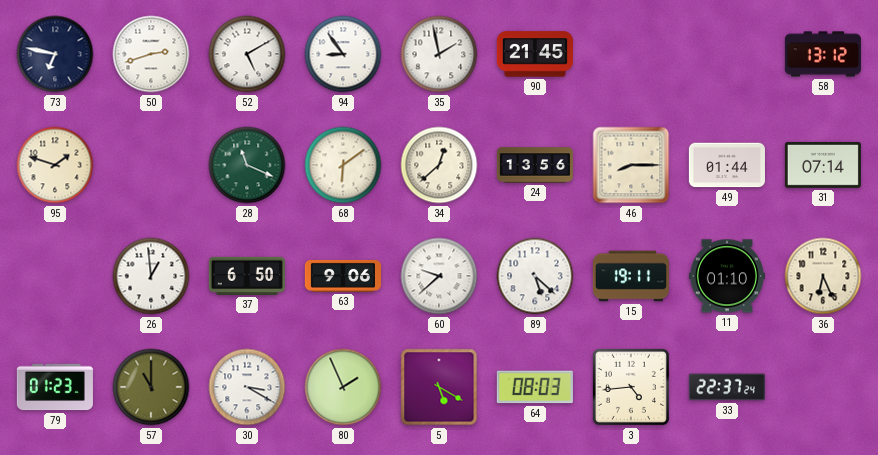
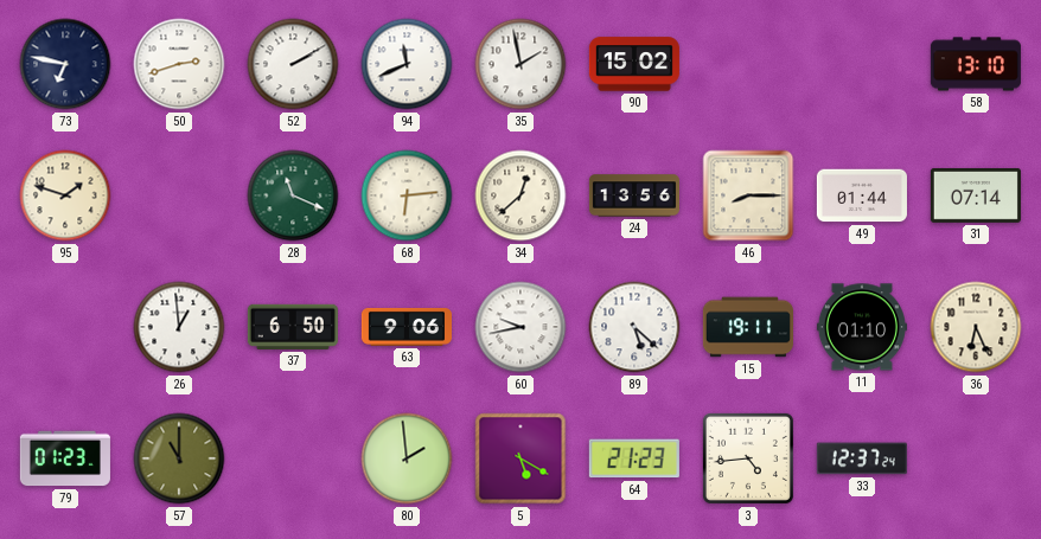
52: 5:10 -> 2:10
94: 8:54 -> 11:41
90: 21:45 -> 15:02
58: 13:12 -> 13:10
68: 6:09 -> 6:14
60: 9:38 -> 9:43
30: 3:20 -> none
80: 1:56 -> 1:59
64: 08:03 -> 21:23
33: 22:37 -> 12:37
